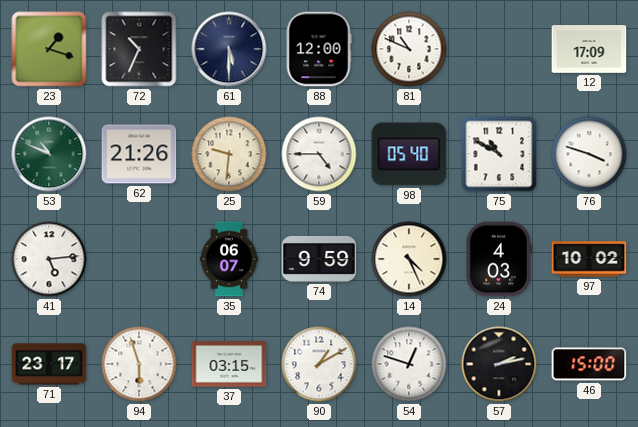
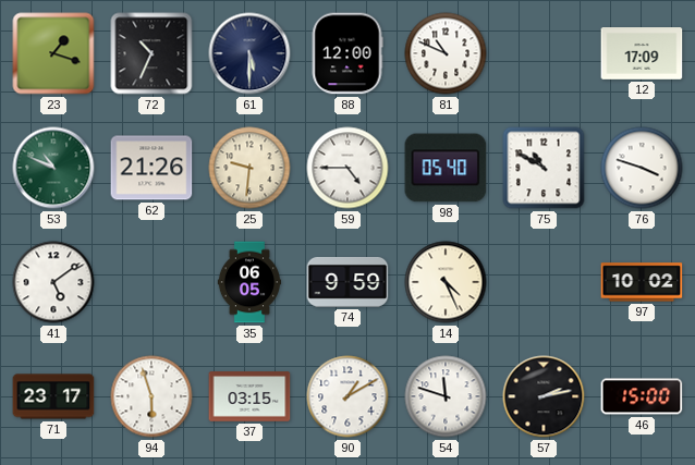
41: 5:14 -> 5:09
35: 06:07 -> 06:05
24: 4:03 -> none
54: 12:48 -> 11:48
